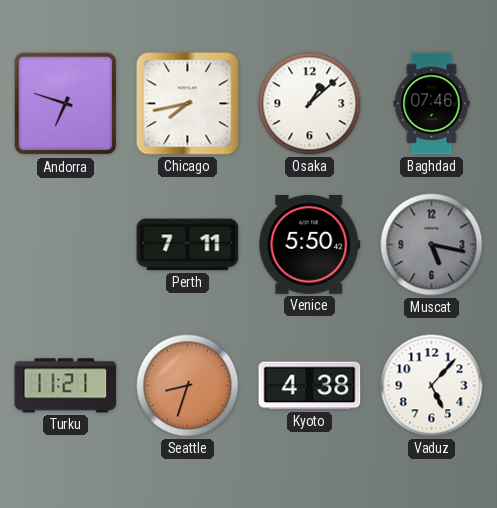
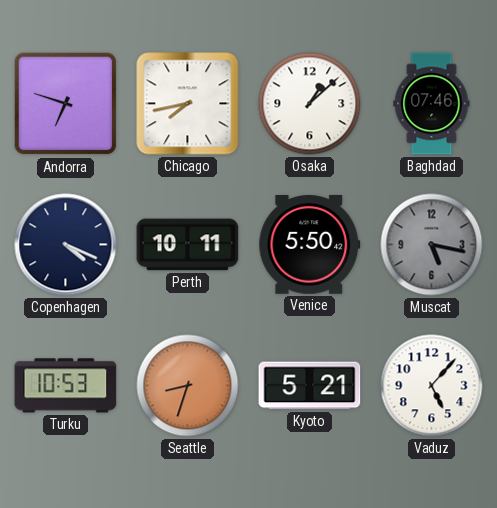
Copenhagen: none -> 4:19
Perth: 7:11 -> 10:11
Turku: 11:21 -> 10:53
Kyoto: 4:38 -> 5:21
